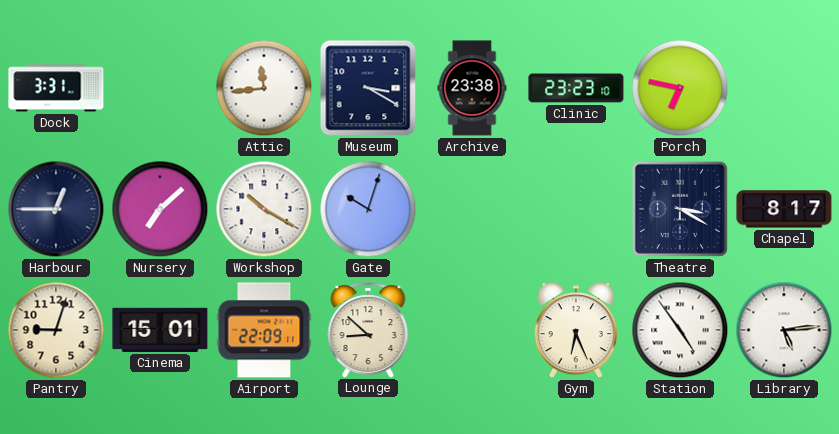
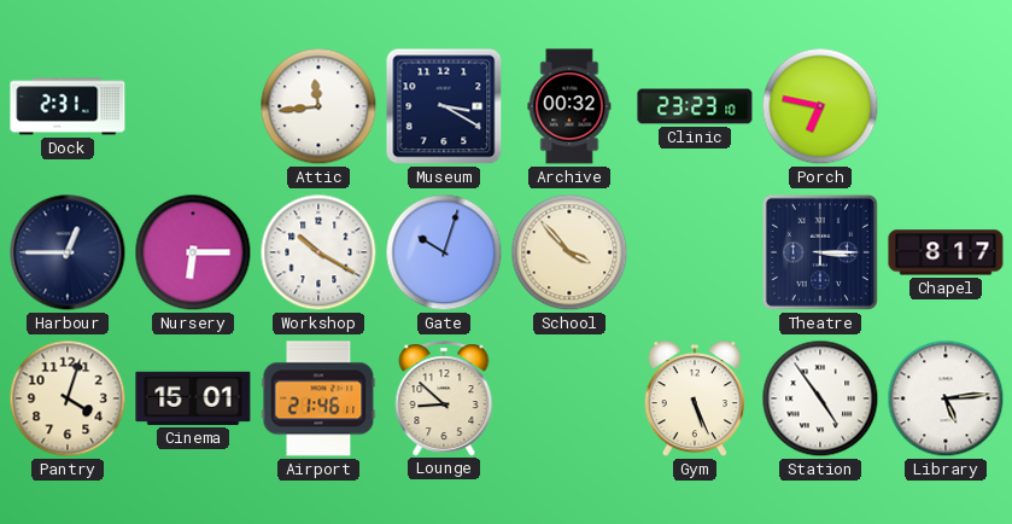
Dock: 3:31 -> 2:31
Archive: 23:38 -> 00:32
Nursery: 7:08 -> 6:15
School: none -> 3:53
Theatre: 3:20 -> 3:15
Pantry: 9:03 -> 4:03
Airport: 22:09 -> 21:46
Gym: 6:26 -> 5:26
